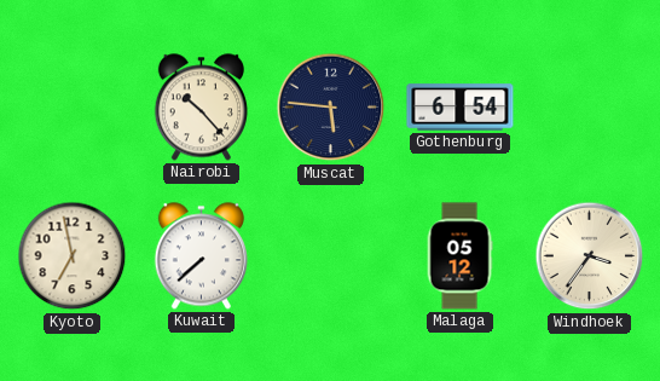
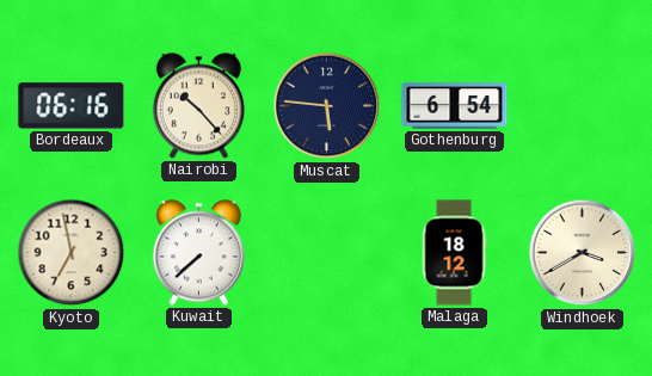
Bordeaux: none -> 06:16
Malaga: 05:12 -> 18:12
Windhoek: 3:36 -> 3:40
